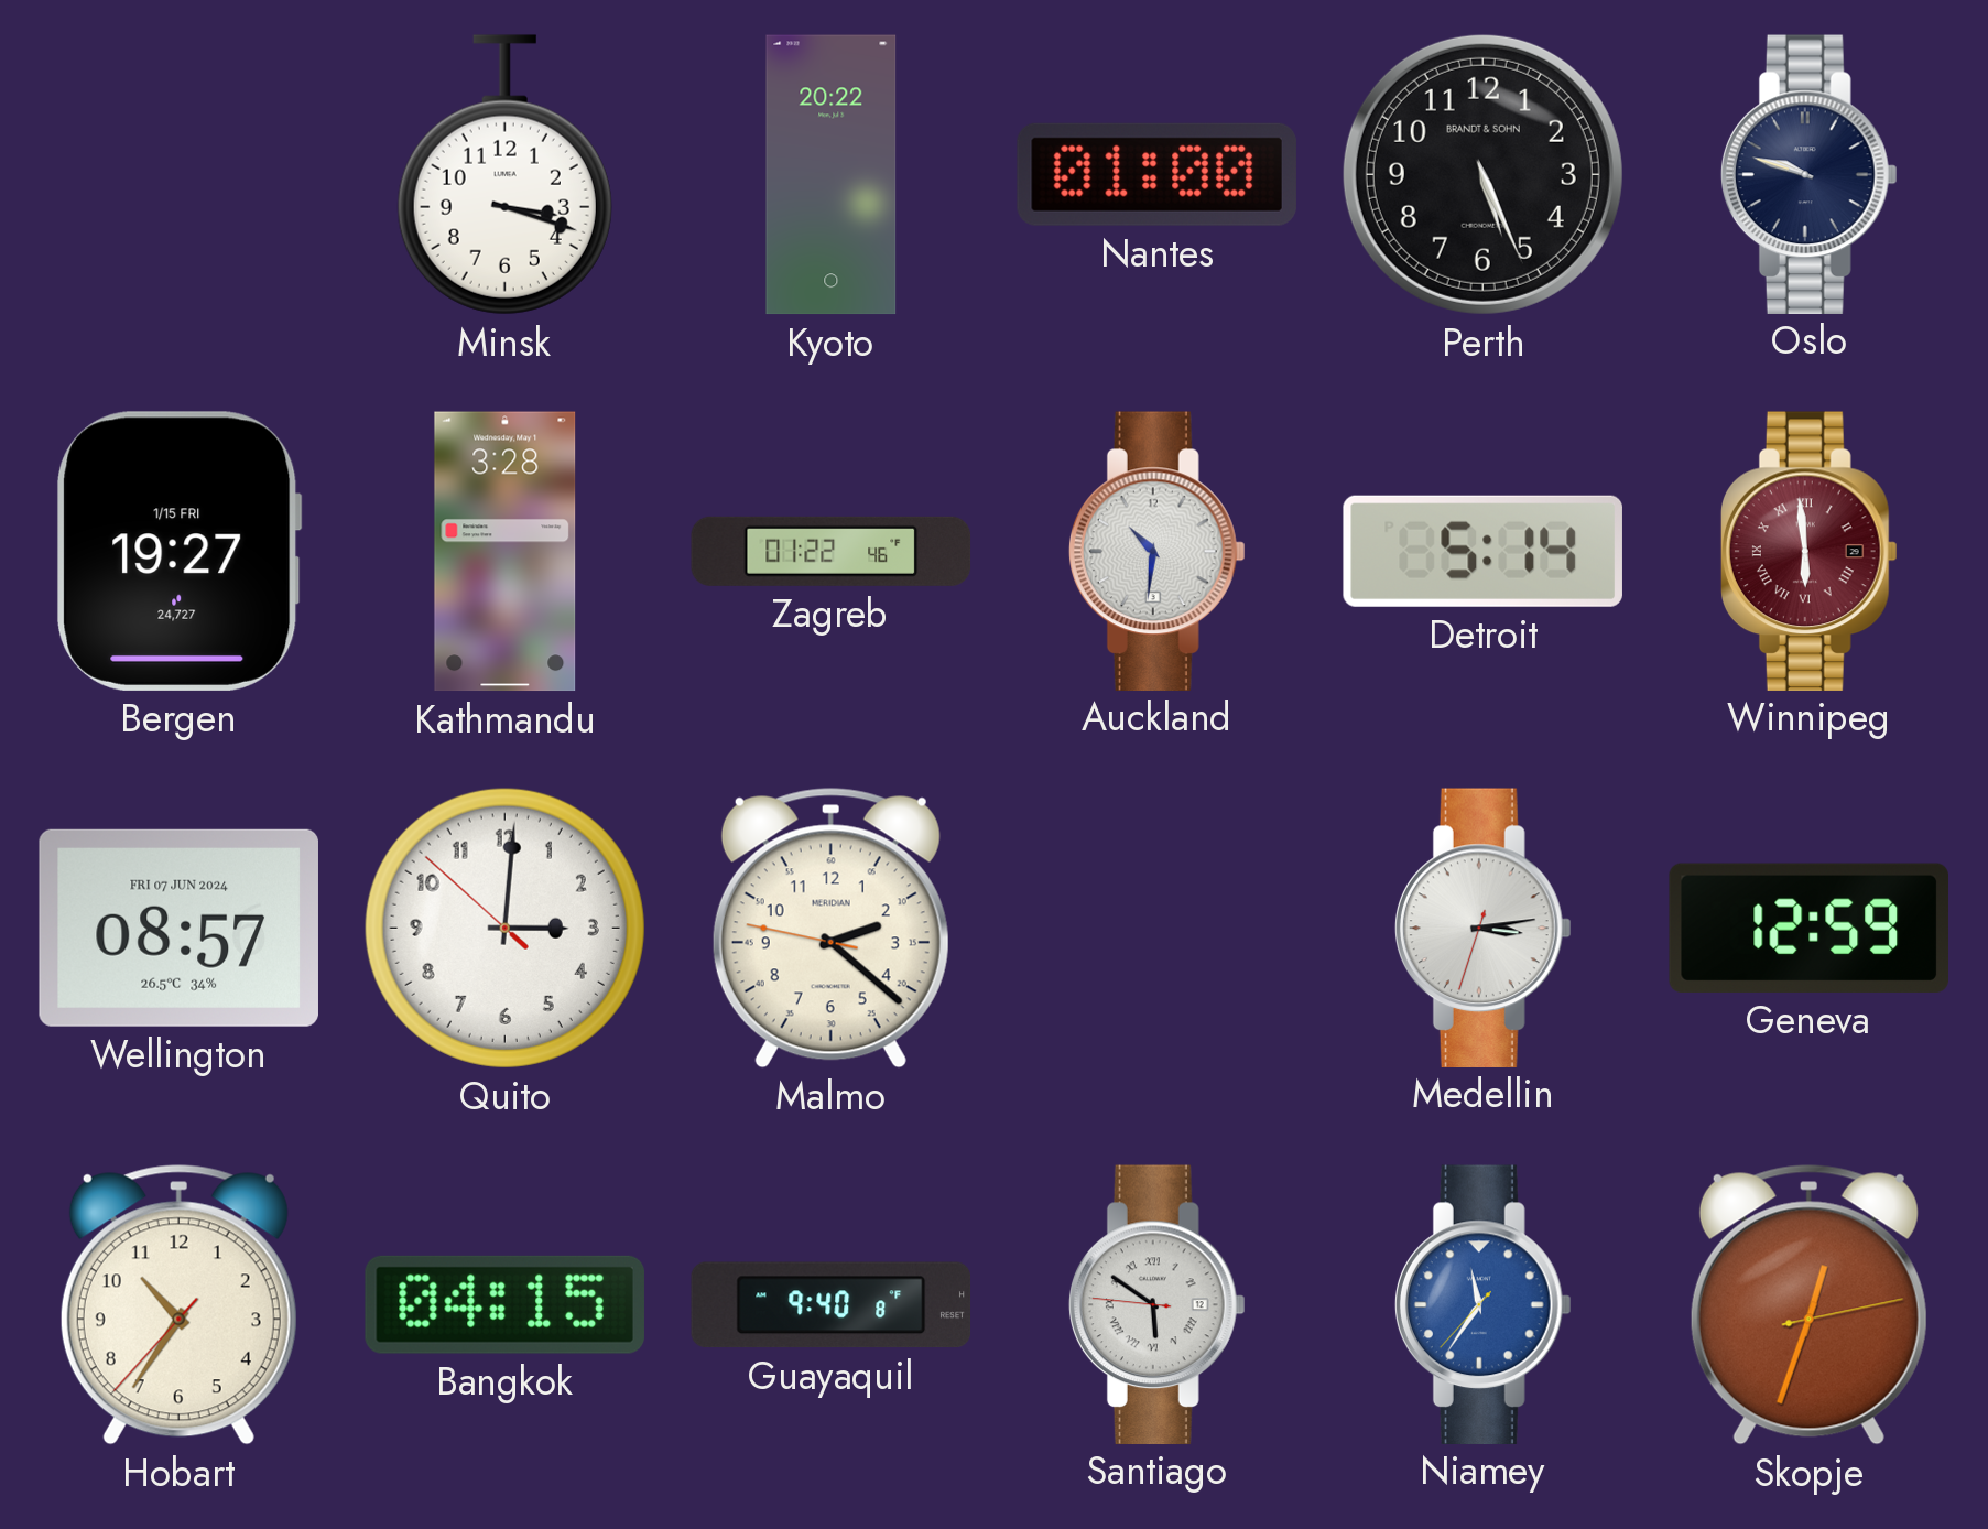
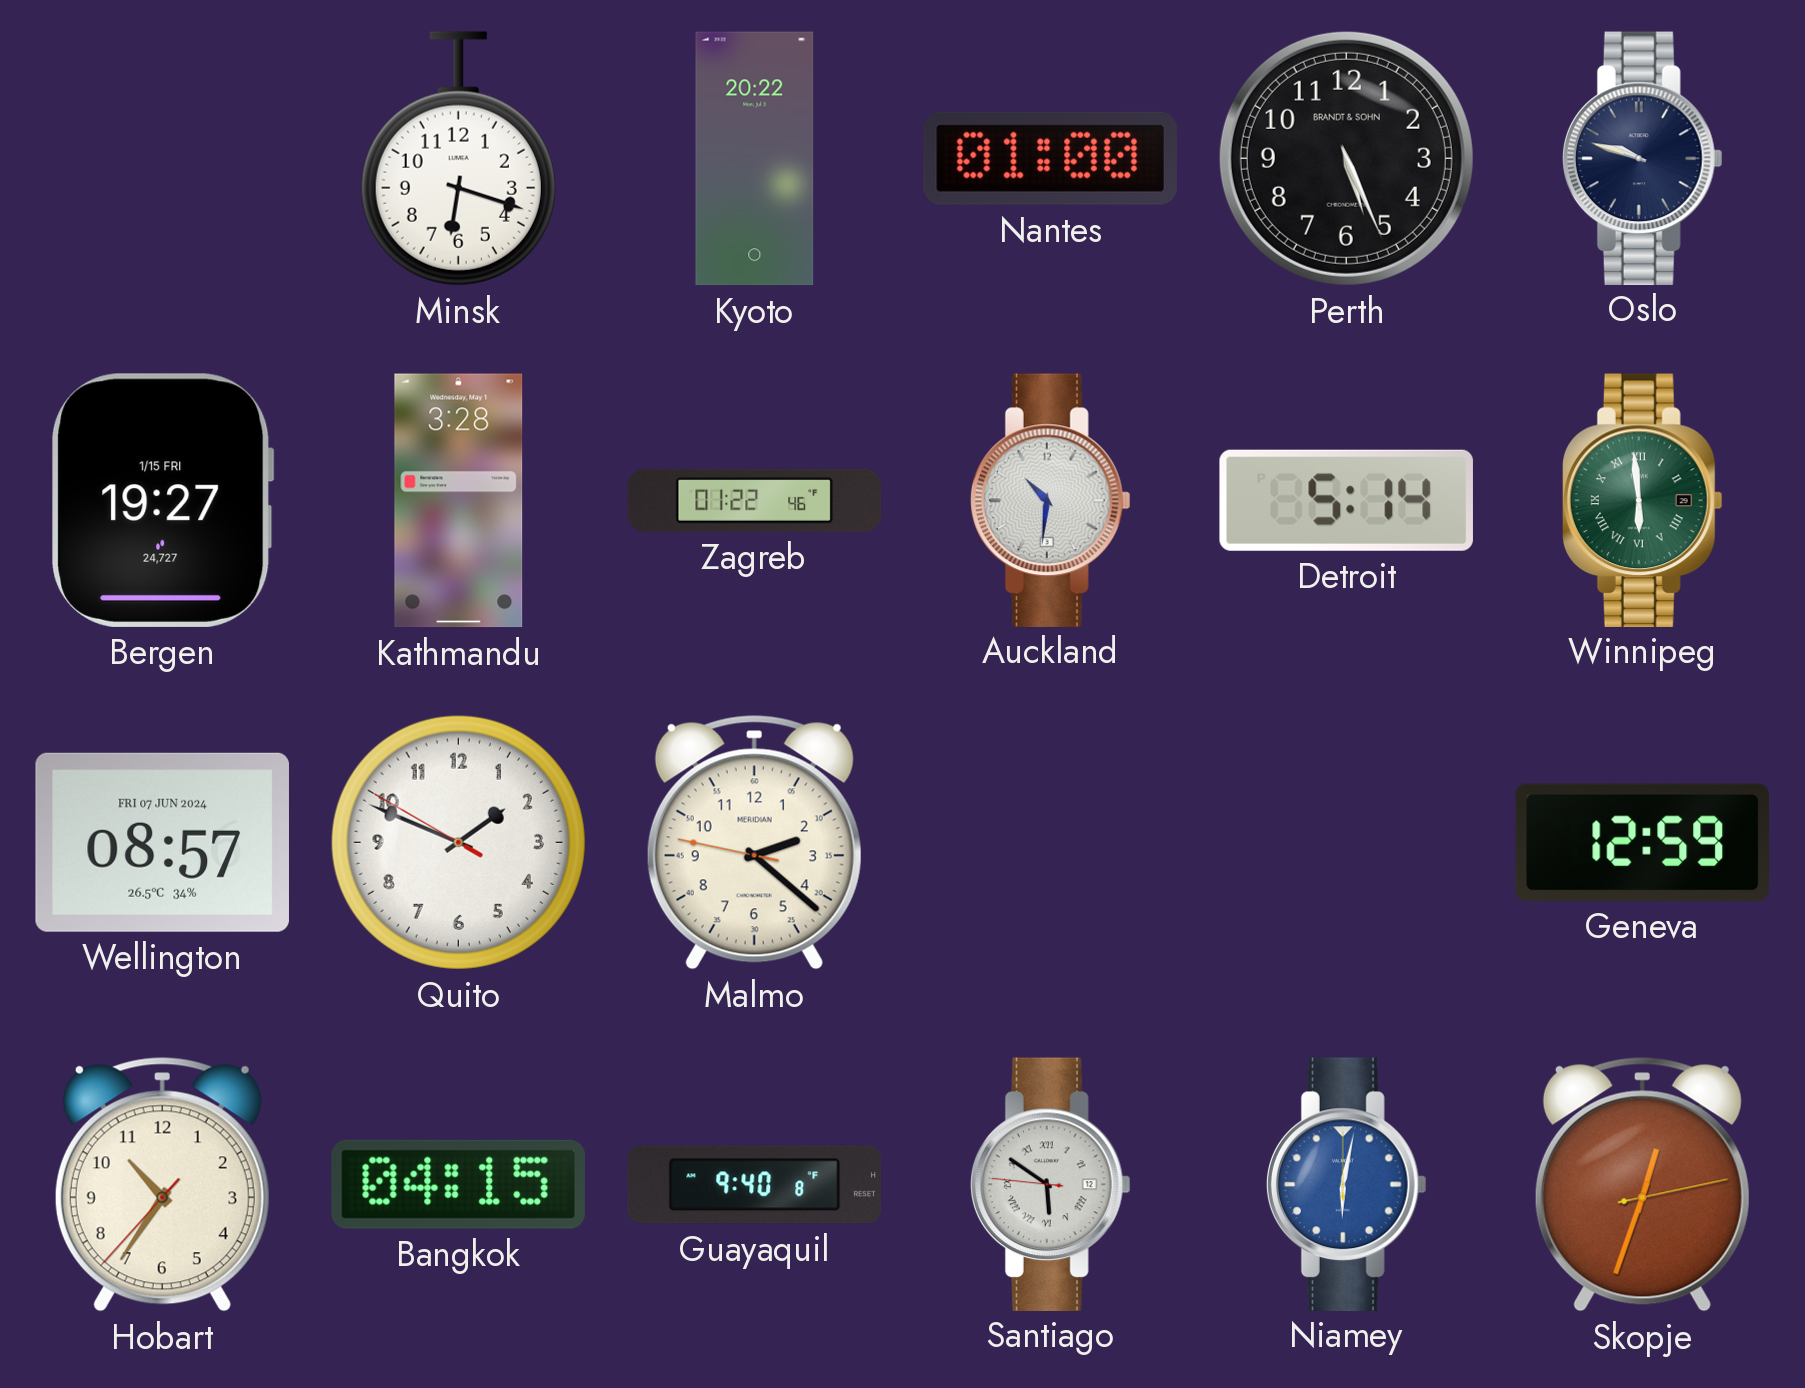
Minsk: 3:18 -> 6:18
Winnipeg dial: burgundy -> green
Quito: 3:00 -> 1:48
Medellin: 3:13 -> none
Niamey: 11:35 -> 6:02
